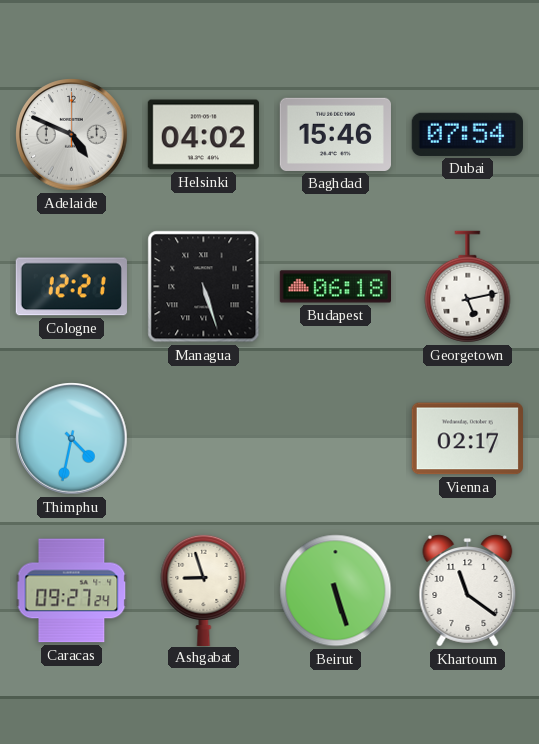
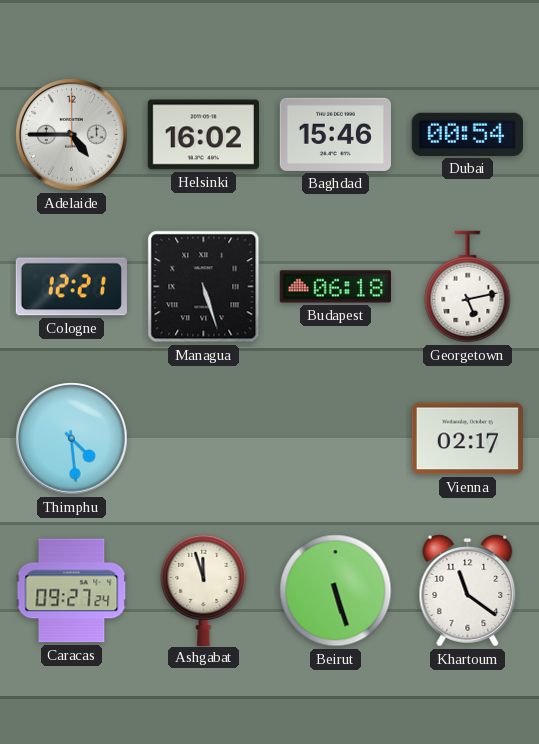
Adelaide: 4:49 -> 4:45
Helsinki: 04:02 -> 16:02
Dubai: 07:54 -> 00:54
Thimphu: 4:32 -> 4:29
Ashgabat: 8:57 -> 11:57
